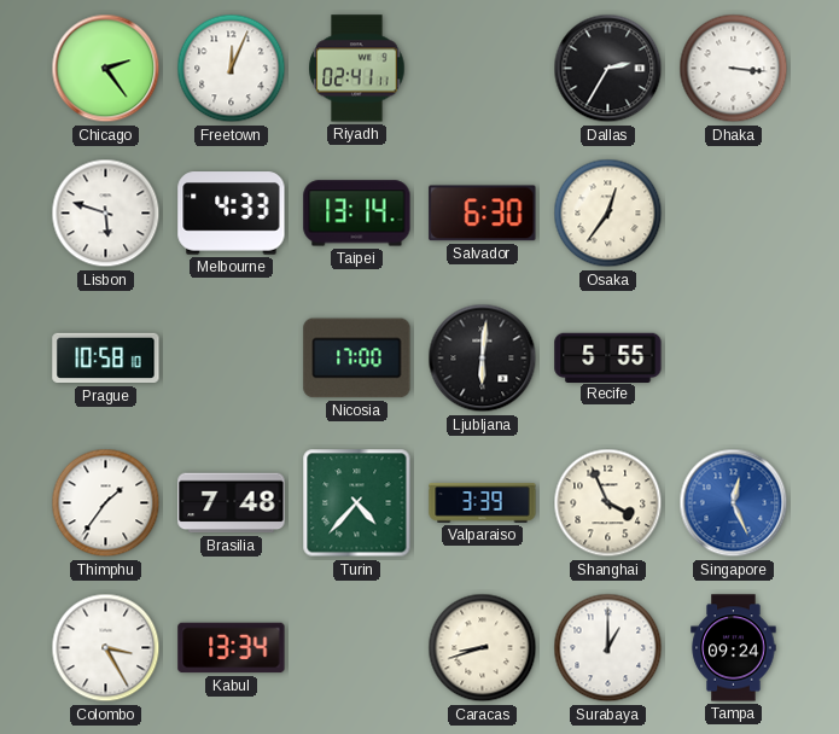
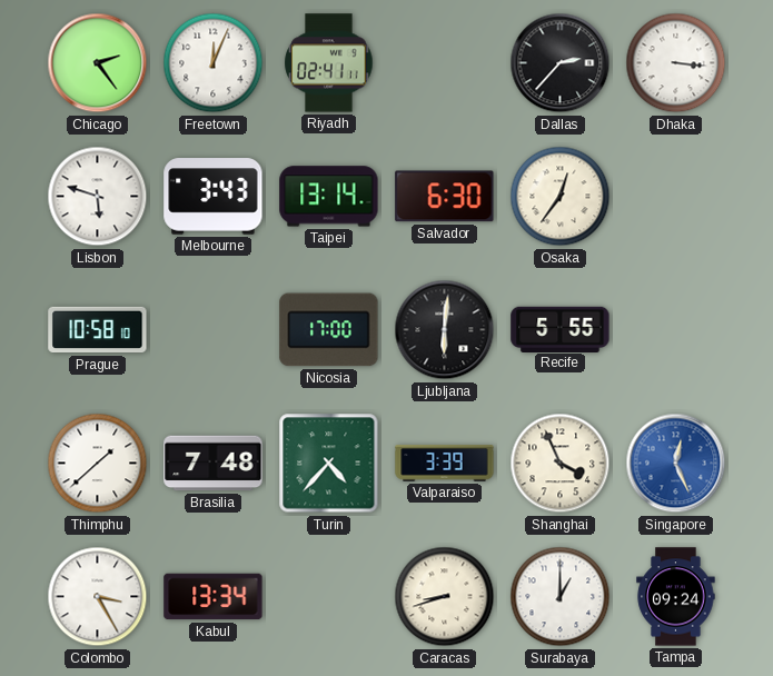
Dallas: 2:35 -> 2:37
Melbourne: 4:33 -> 3:43
Thimphu: 1:36 -> 1:38
